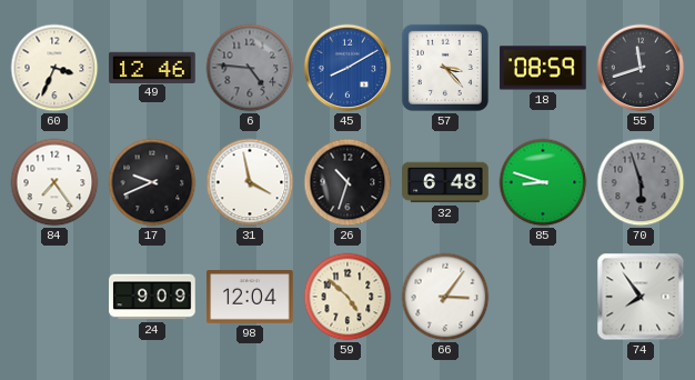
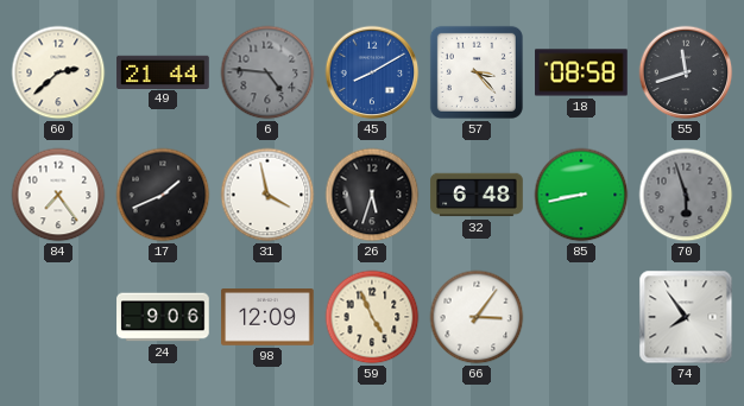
60: 3:34 -> 2:38
49: 12:46 -> 21:44
18: 08:59 -> 08:58
17: 9:41 -> 1:41
26: 10:33 -> 5:33
85: 8:48 -> 8:43
24: 9:09 -> 9:06
98: 12:04 -> 12:09
59: 4:52 -> 4:56
